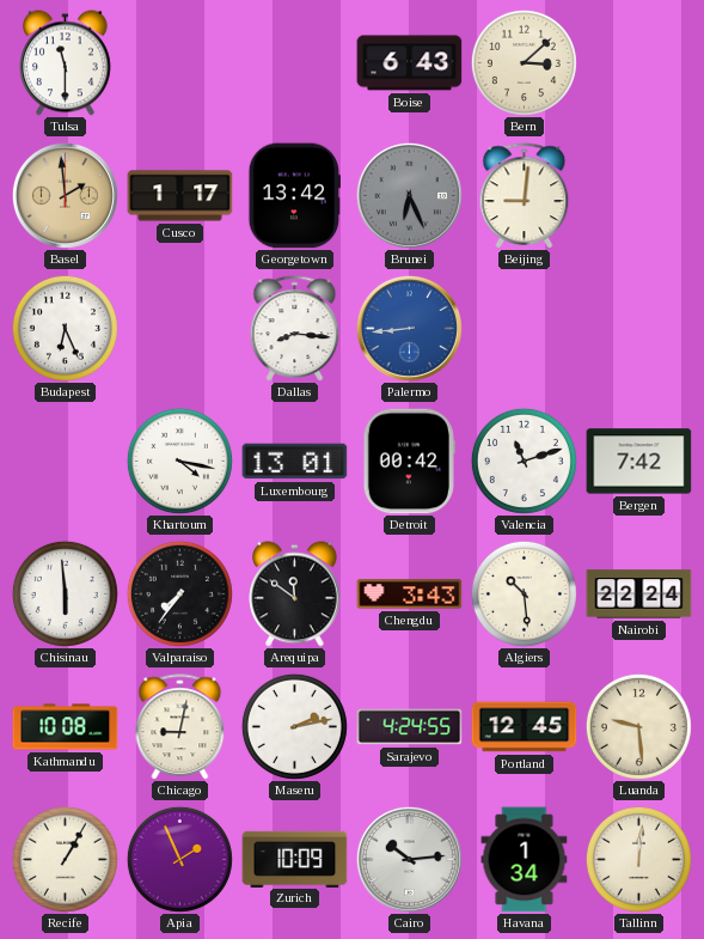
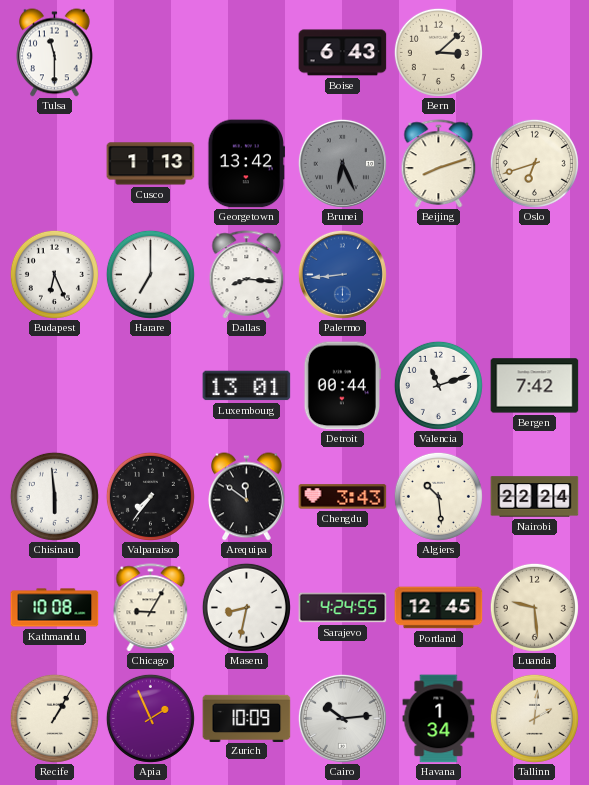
Basel: 1:59 -> none
Cusco: 1:17 -> 1:13
Beijing: 9:01 -> 8:12
Oslo: none -> 6:42
Harare: none -> 7:00
Khartoum: 4:17 -> none
Detroit: 00:42 -> 00:44
Chicago: 9:02 -> 9:05
Maseru: 2:13 -> 8:32
Tallinn: 12:01 -> 2:01
